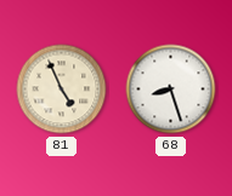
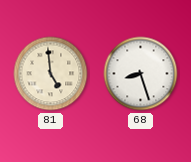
81: 4:56 -> 4:59
